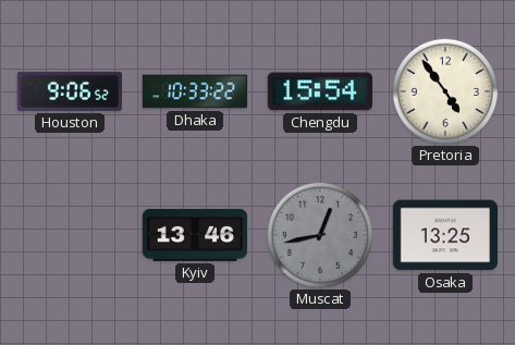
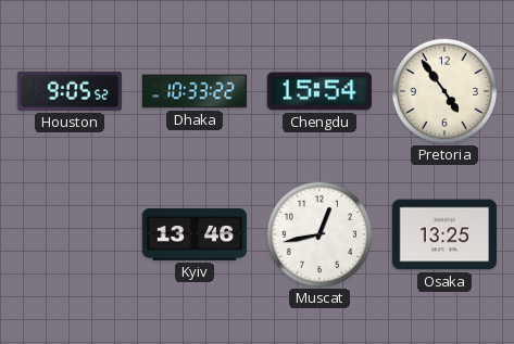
Houston: 9:06 -> 9:05
Muscat dial: grey -> white
